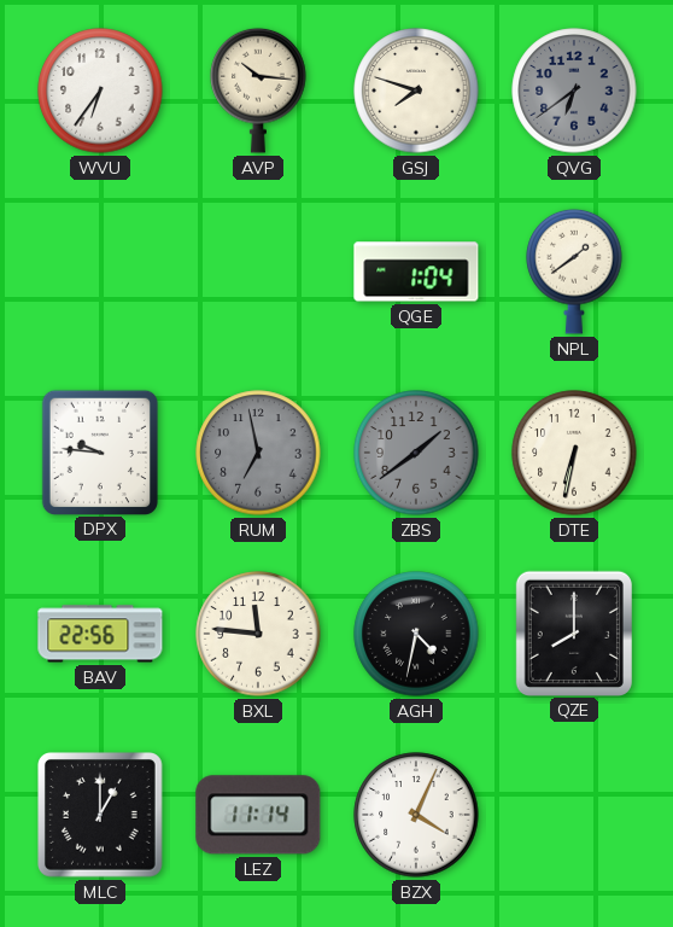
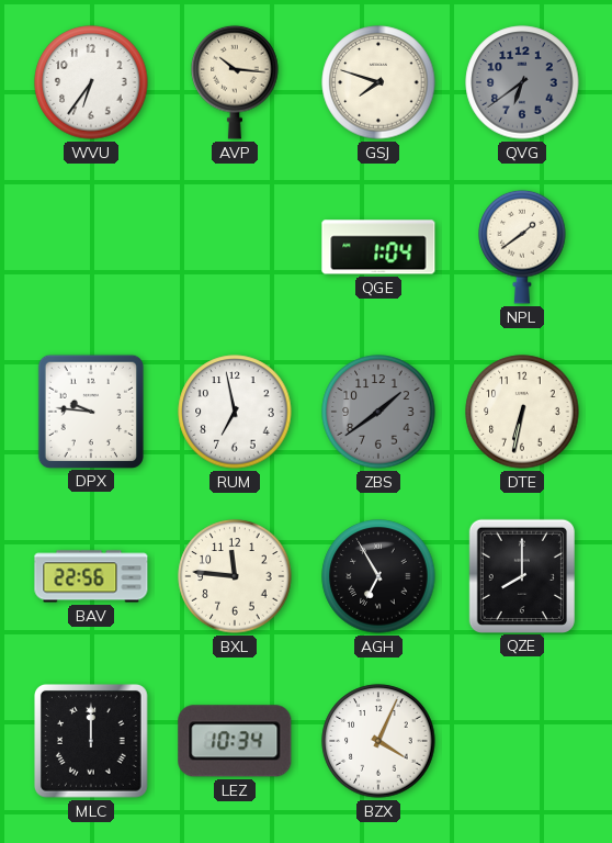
RUM dial: grey -> white
AGH: 4:32 -> 6:55
MLC: 1:00 -> 12:00
LEZ: 11:14 -> 10:34
